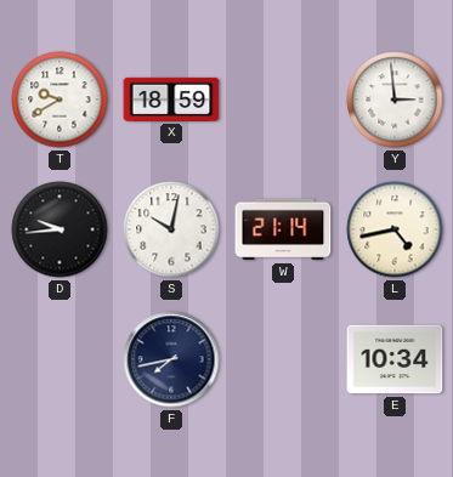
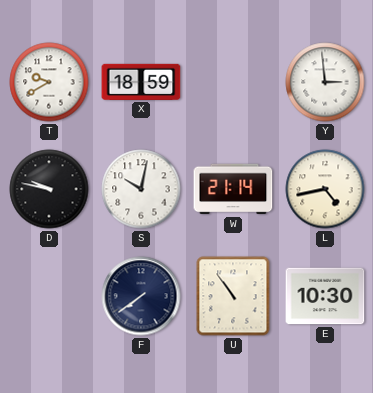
D: 9:44 -> 9:47
F: 7:43 -> 7:39
U: none -> 10:54
E: 10:34 -> 10:30
